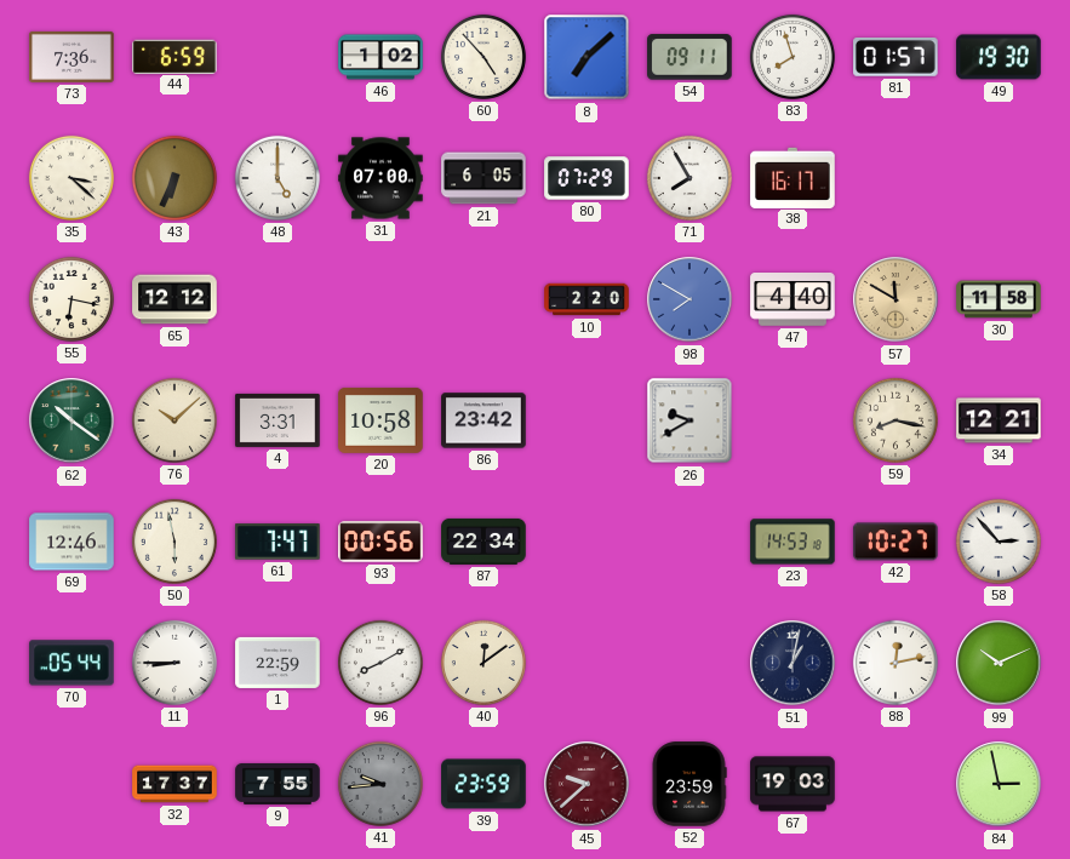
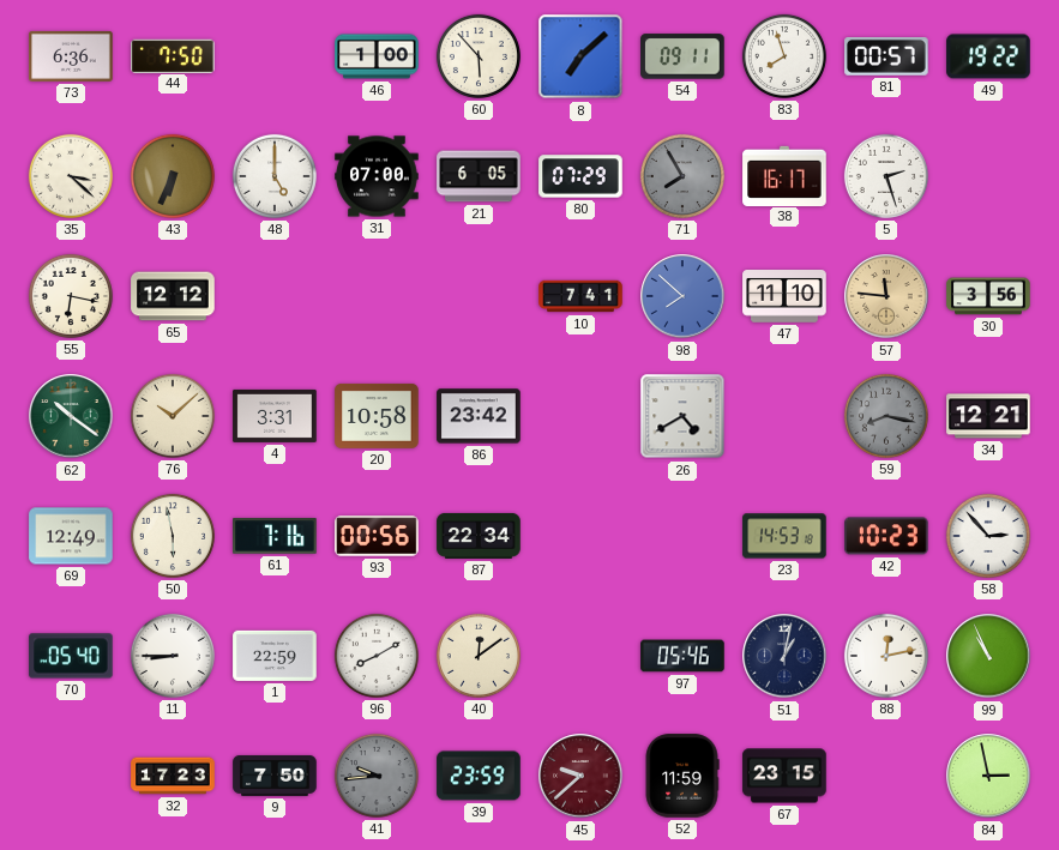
73: 7:36 -> 6:36
44: 6:59 -> 7:50
46: 1:02 -> 1:00
60: 4:53 -> 5:53
81: 01:57 -> 00:57
49: 19:30 -> 19:22
71 dial: white -> grey
5: none -> 2:27
10: 2:20 -> 7:41
98: 7:50 -> 7:52
47: 4:40 -> 11:10
57: 11:50 -> 11:46
30: 11:58 -> 3:56
26: 9:40 -> 4:40
59 dial: cream -> grey
69: 12:46 -> 12:49
61: 7:47 -> 7:16
42: 10:27 -> 10:23
70: 05:44 -> 05:40
97: none -> 05:46
99: 10:11 -> 10:56
32: 17:37 -> 17:23
9: 7:55 -> 7:50
52: 23:59 -> 11:59
67: 19:03 -> 23:15
